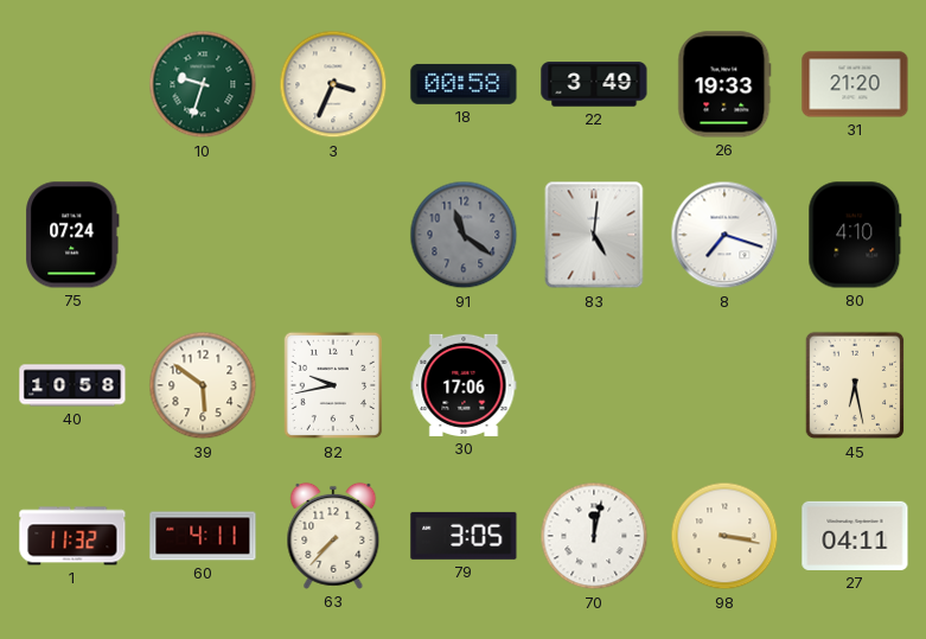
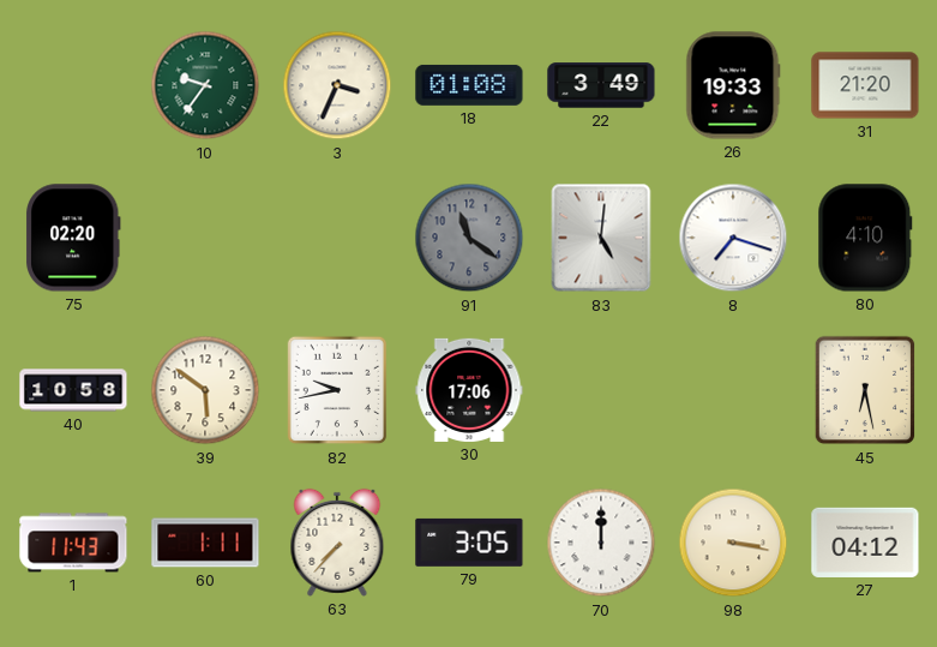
10: 9:33 -> 9:36
18: 00:58 -> 01:08
75: 07:24 -> 02:20
1: 11:32 -> 11:43
60: 4:11 -> 1:11
70: 12:02 -> 12:00
27: 04:11 -> 04:12
